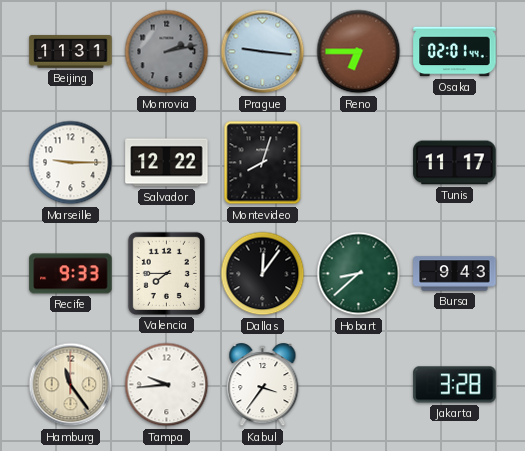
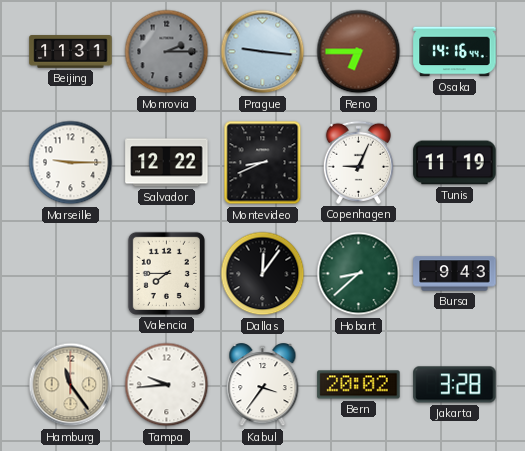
Monrovia: 2:13 -> 2:15
Osaka: 02:01 -> 14:16
Montevideo: 8:03 -> 8:41
Copenhagen: none -> 9:04
Tunis: 11:17 -> 11:19
Recife: 9:33 -> none
Bern: none -> 20:02
